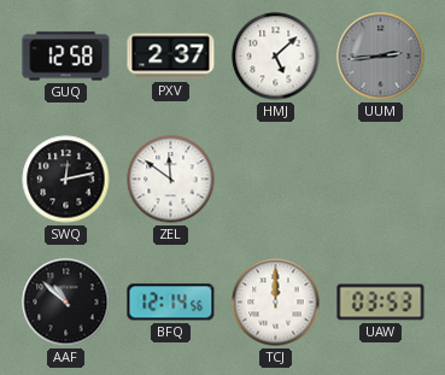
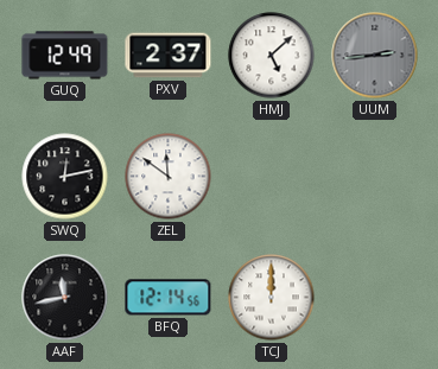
GUQ: 12:58 -> 12:49
AAF: 10:52 -> 11:43
UAW: 03:53 -> none
